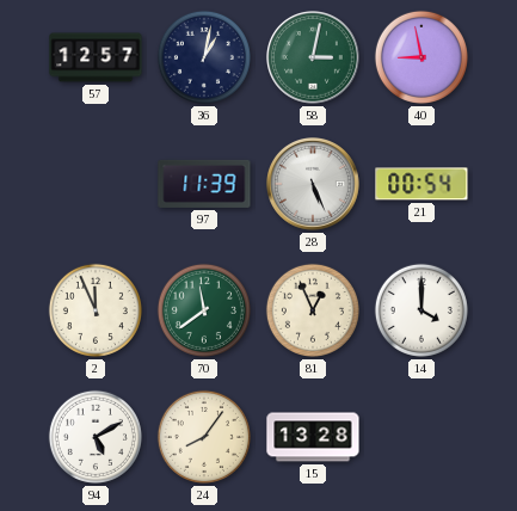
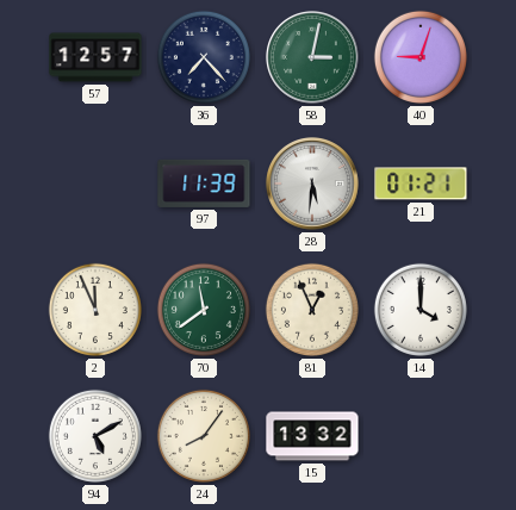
36: 1:02 -> 7:23
40: 8:58 -> 9:03
28: 5:26 -> 5:31
21: 00:54 -> 01:21
15: 13:28 -> 13:32
